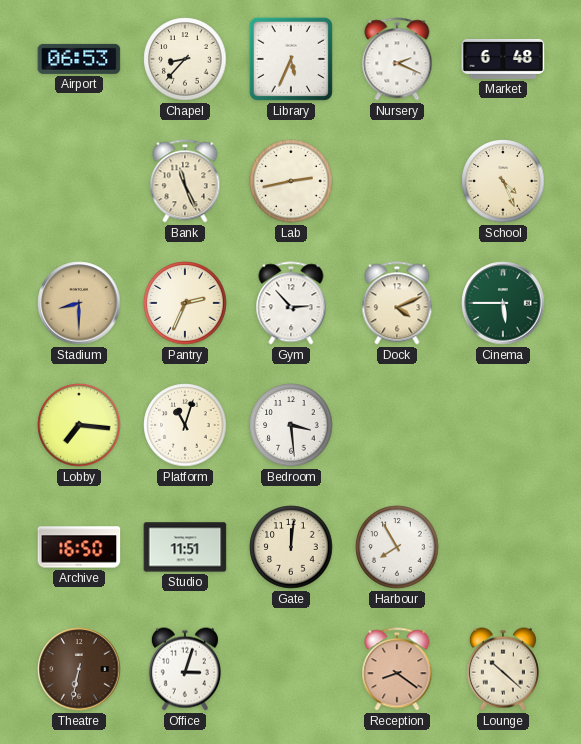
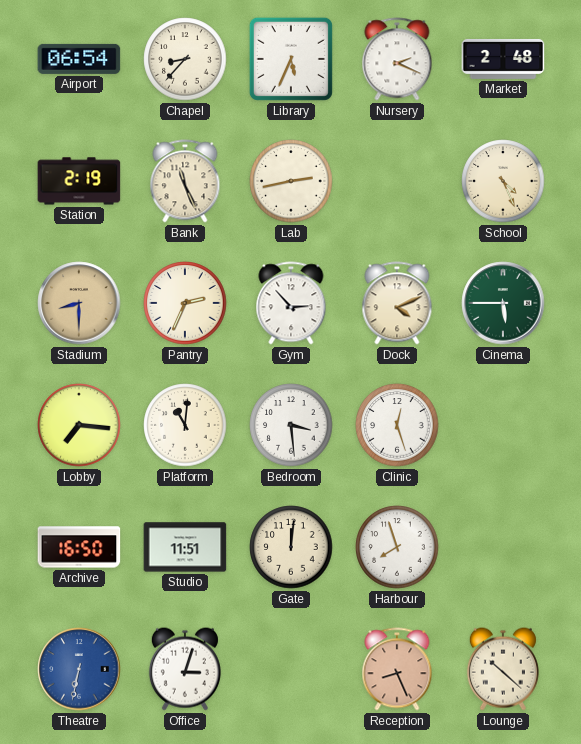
Airport: 06:53 -> 06:54
Market: 6:48 -> 2:48
Station: none -> 2:19
Platform: 11:03 -> 11:01
Clinic: none -> 12:27
Harbour: 7:55 -> 7:57
Theatre dial: brown -> blue
Reception: 8:21 -> 8:26
